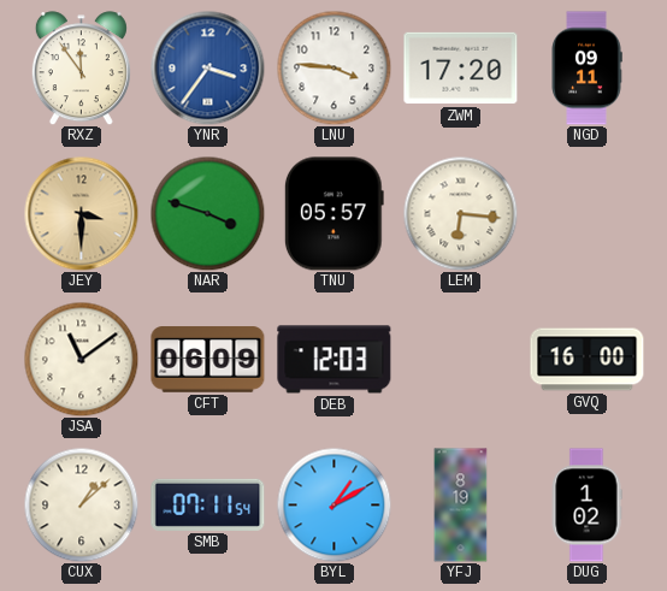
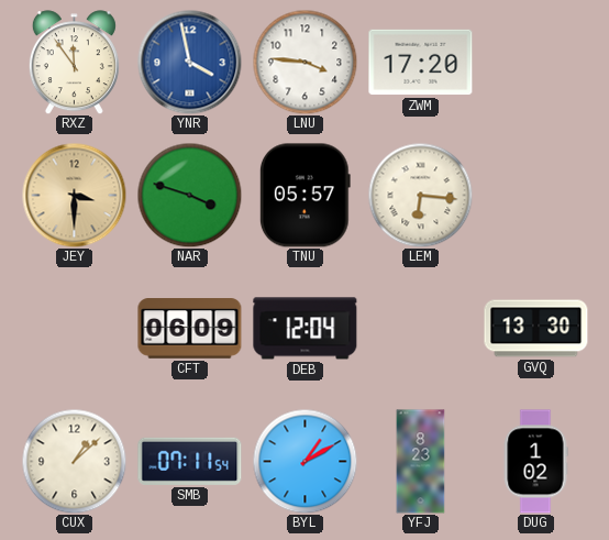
YNR: 3:36 -> 3:58
NGD: 09:11 -> none
JSA: 11:09 -> none
DEB: 12:03 -> 12:04
GVQ: 16:00 -> 13:30
YFJ: 8:19 -> 8:23
